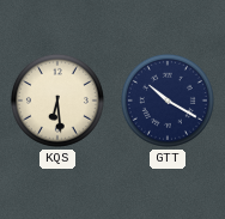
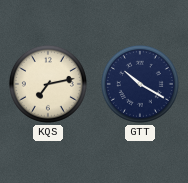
KQS: 6:29 -> 7:13
